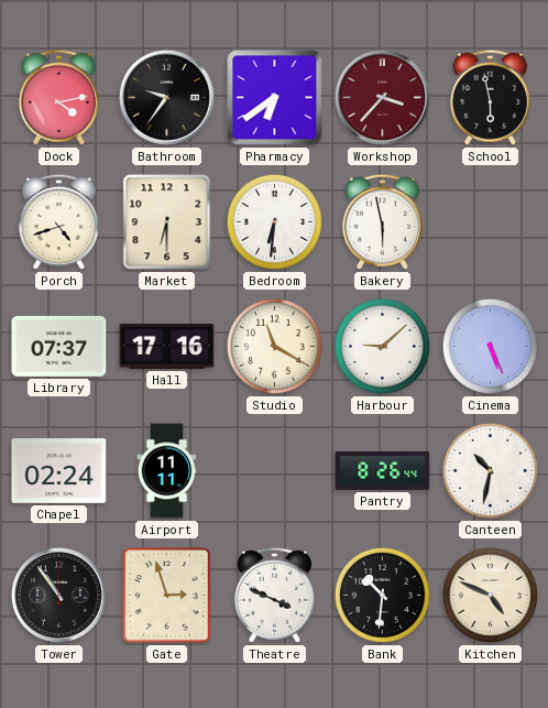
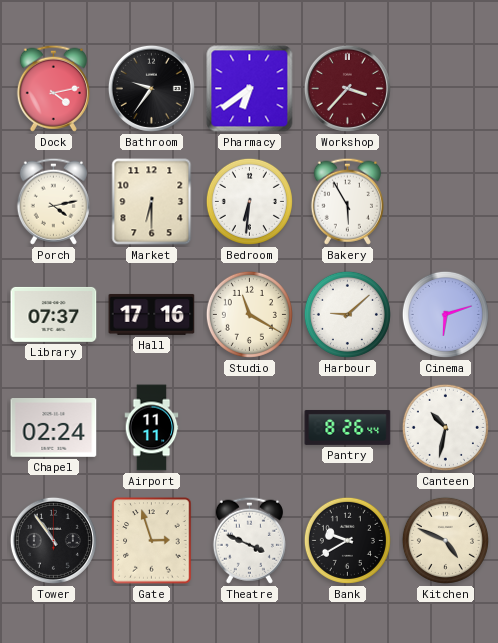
School: 5:58 -> none
Porch: 4:42 -> 4:13
Bakery: 5:58 -> 5:55
Cinema: 5:26 -> 6:12
Bank: 10:31 -> 9:40
